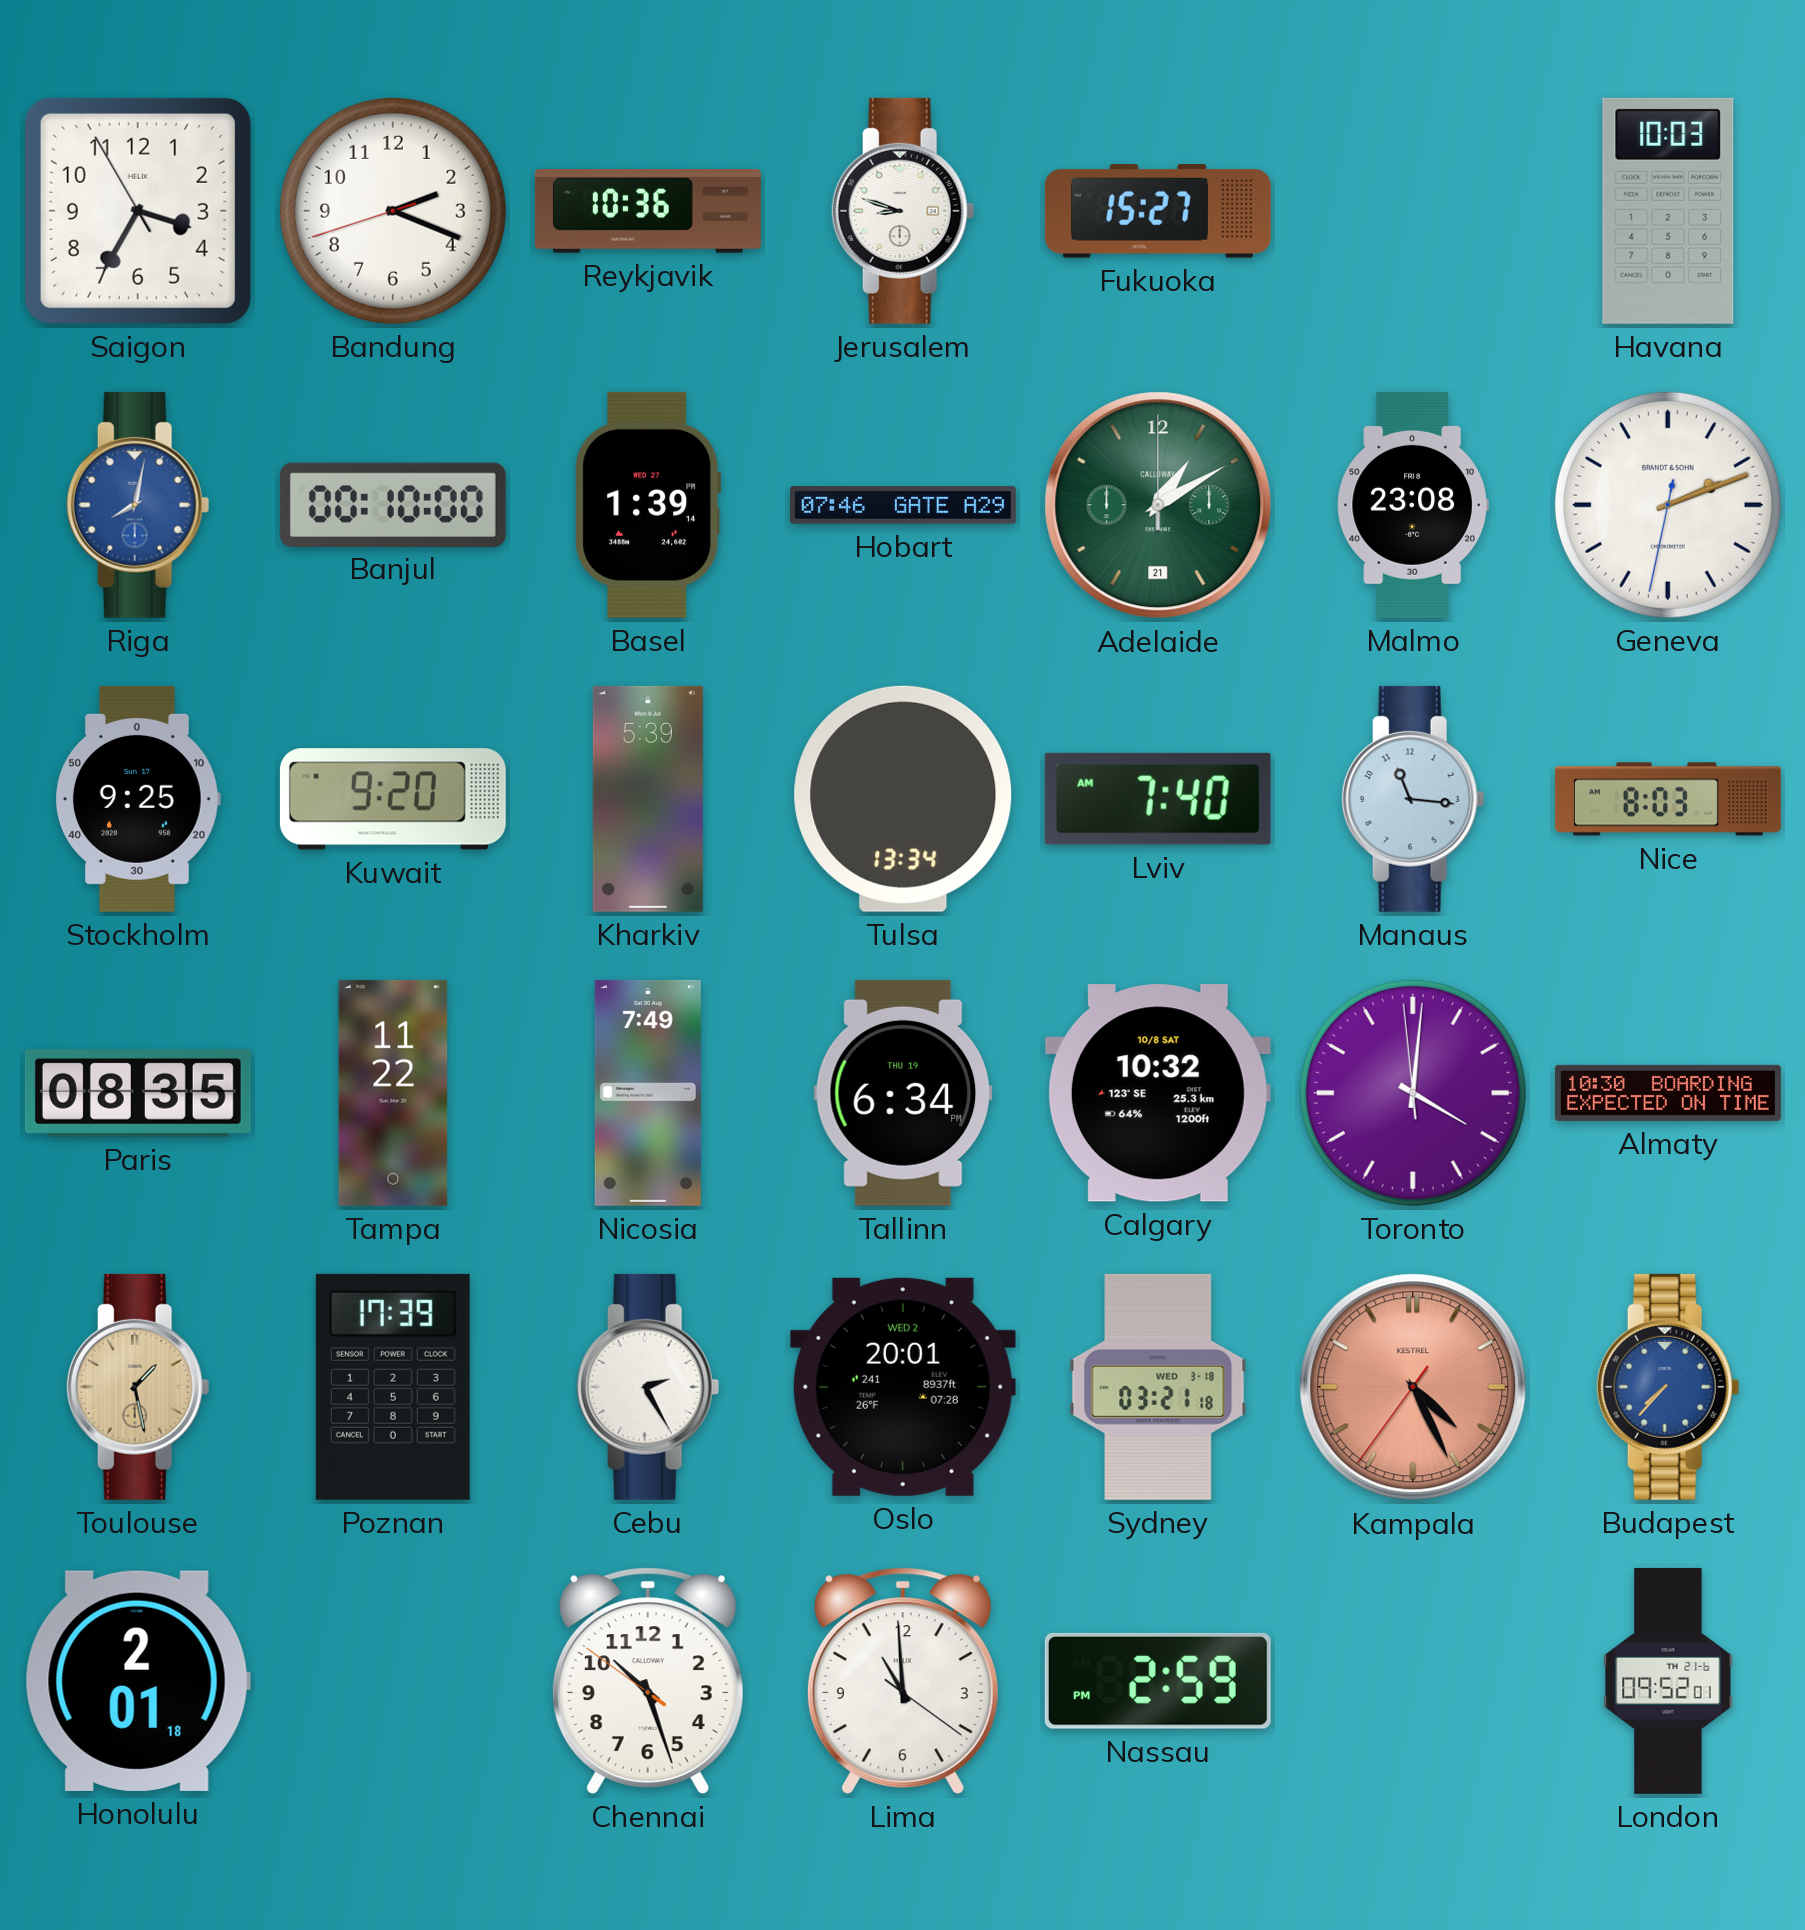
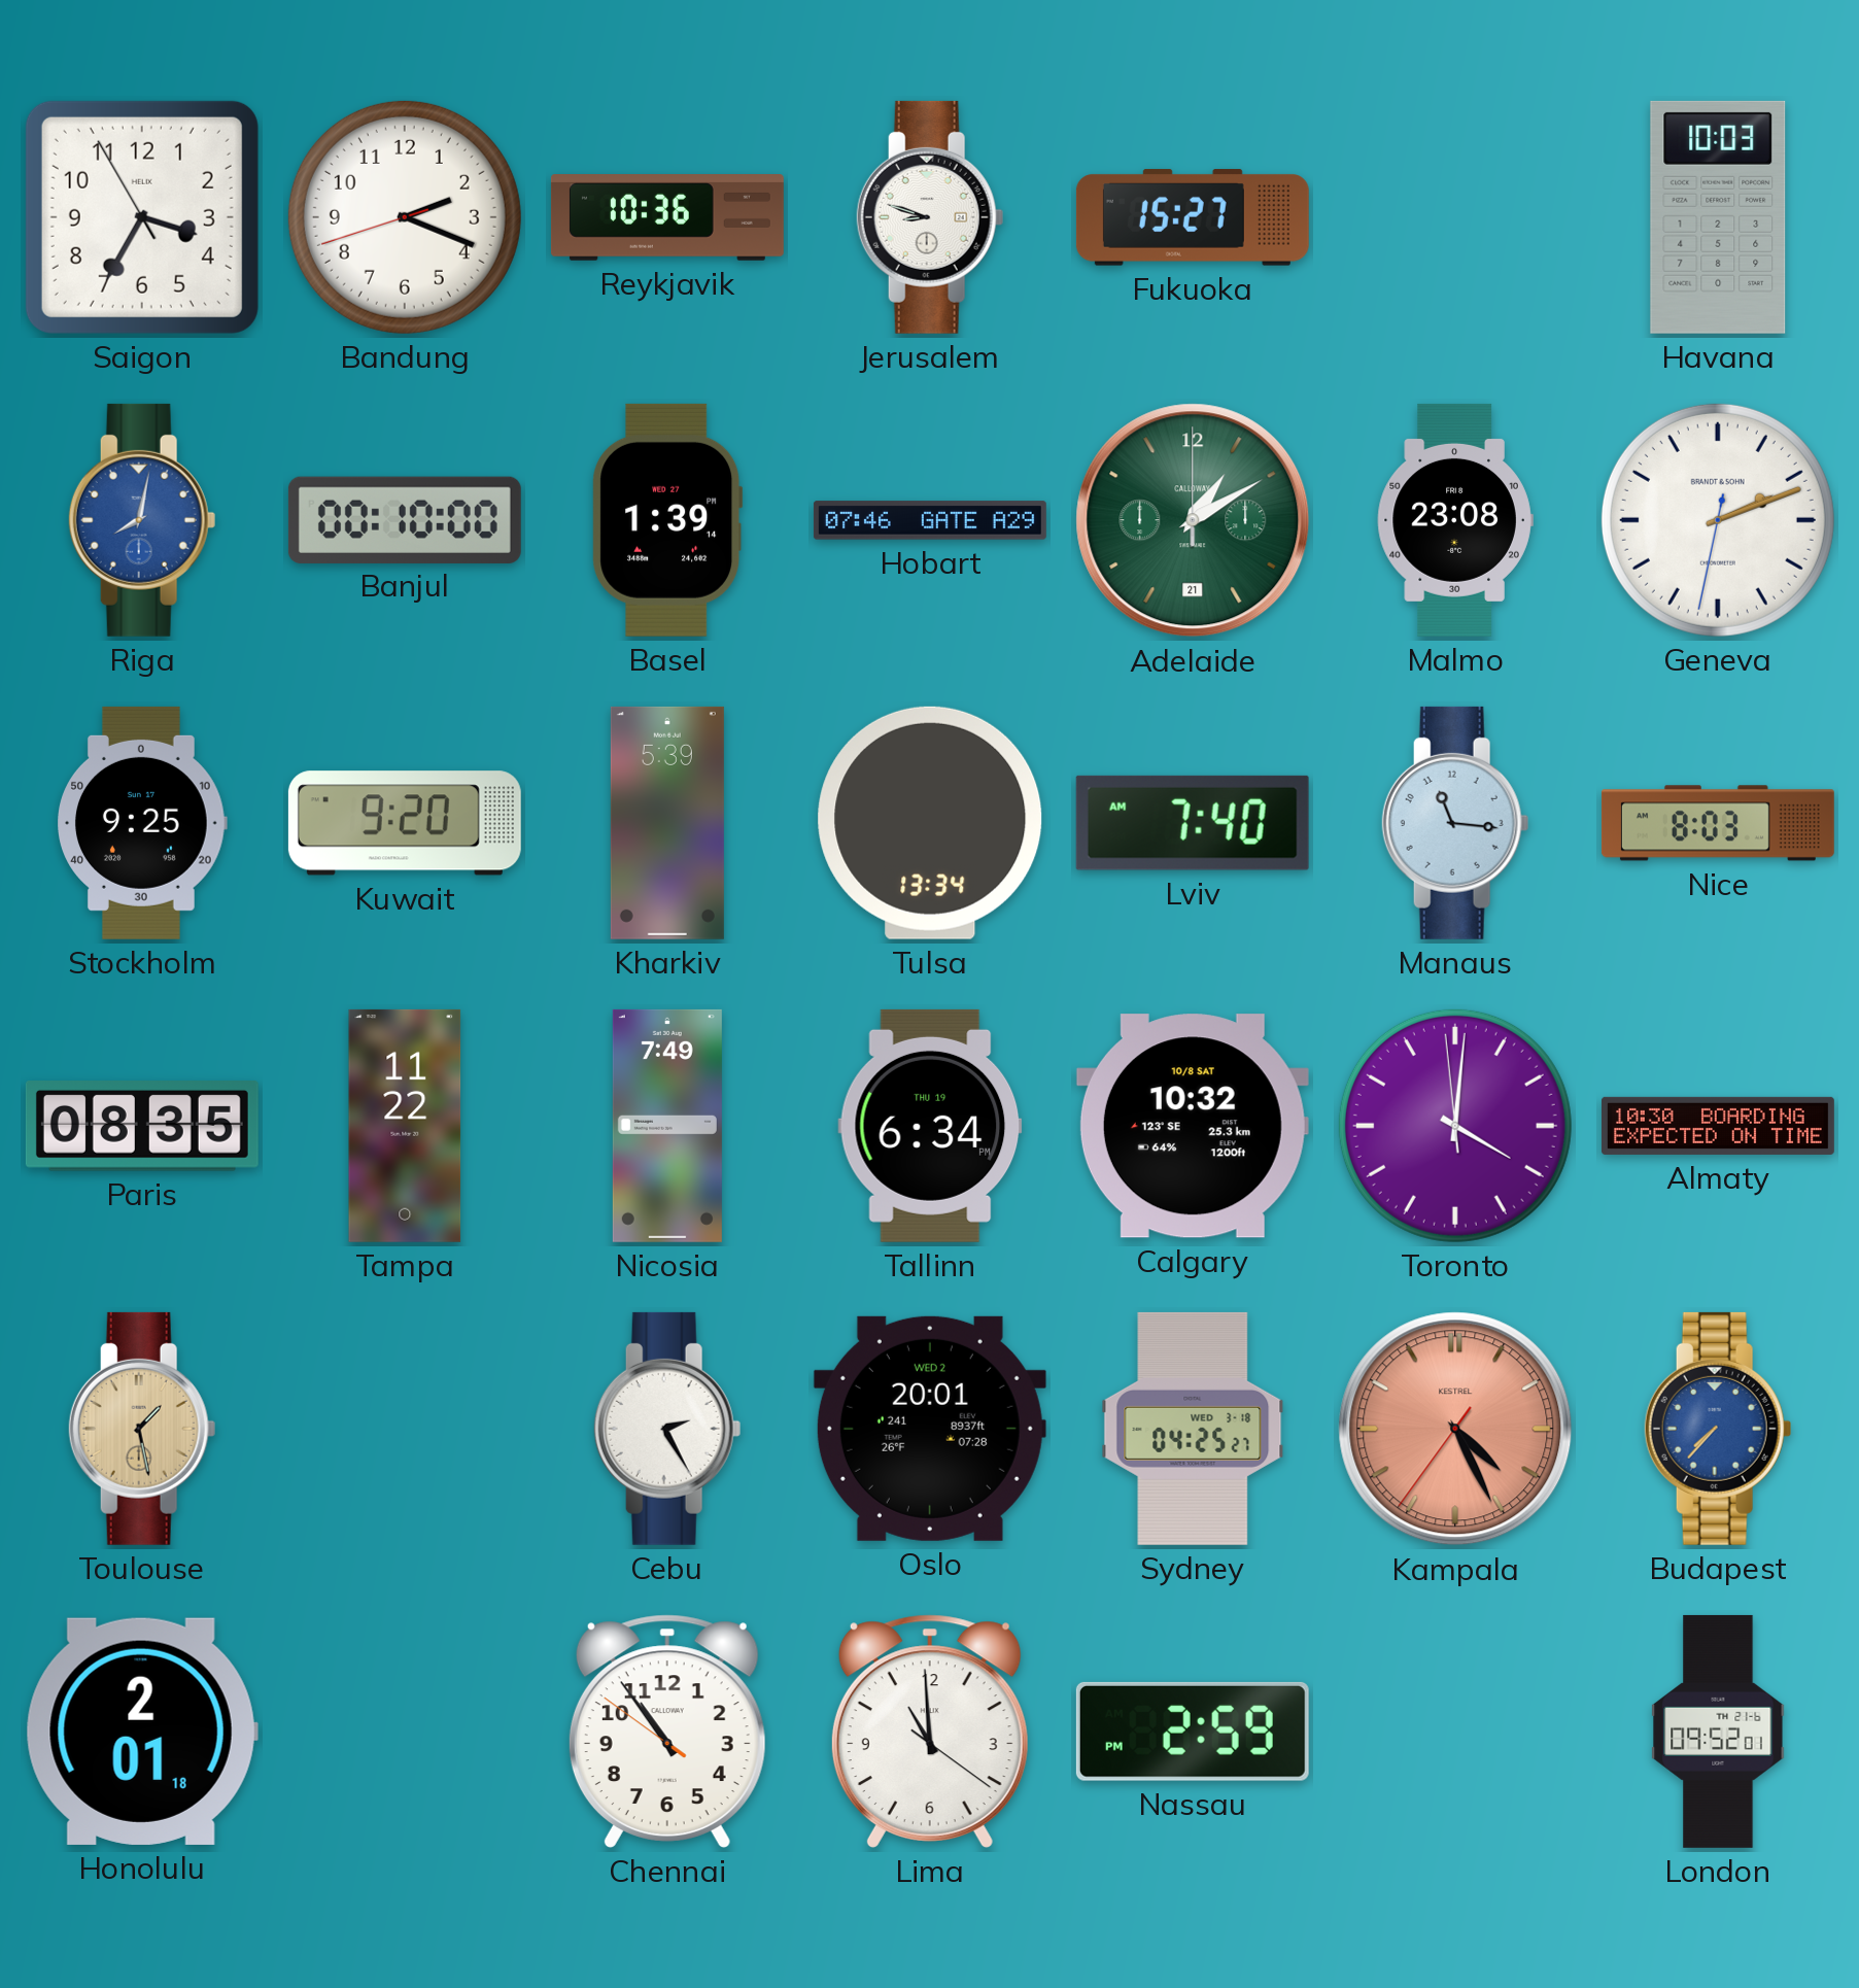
Poznan: 17:39 -> none
Sydney: 03:21 -> 04:25
Chennai: 10:26 -> 10:53
